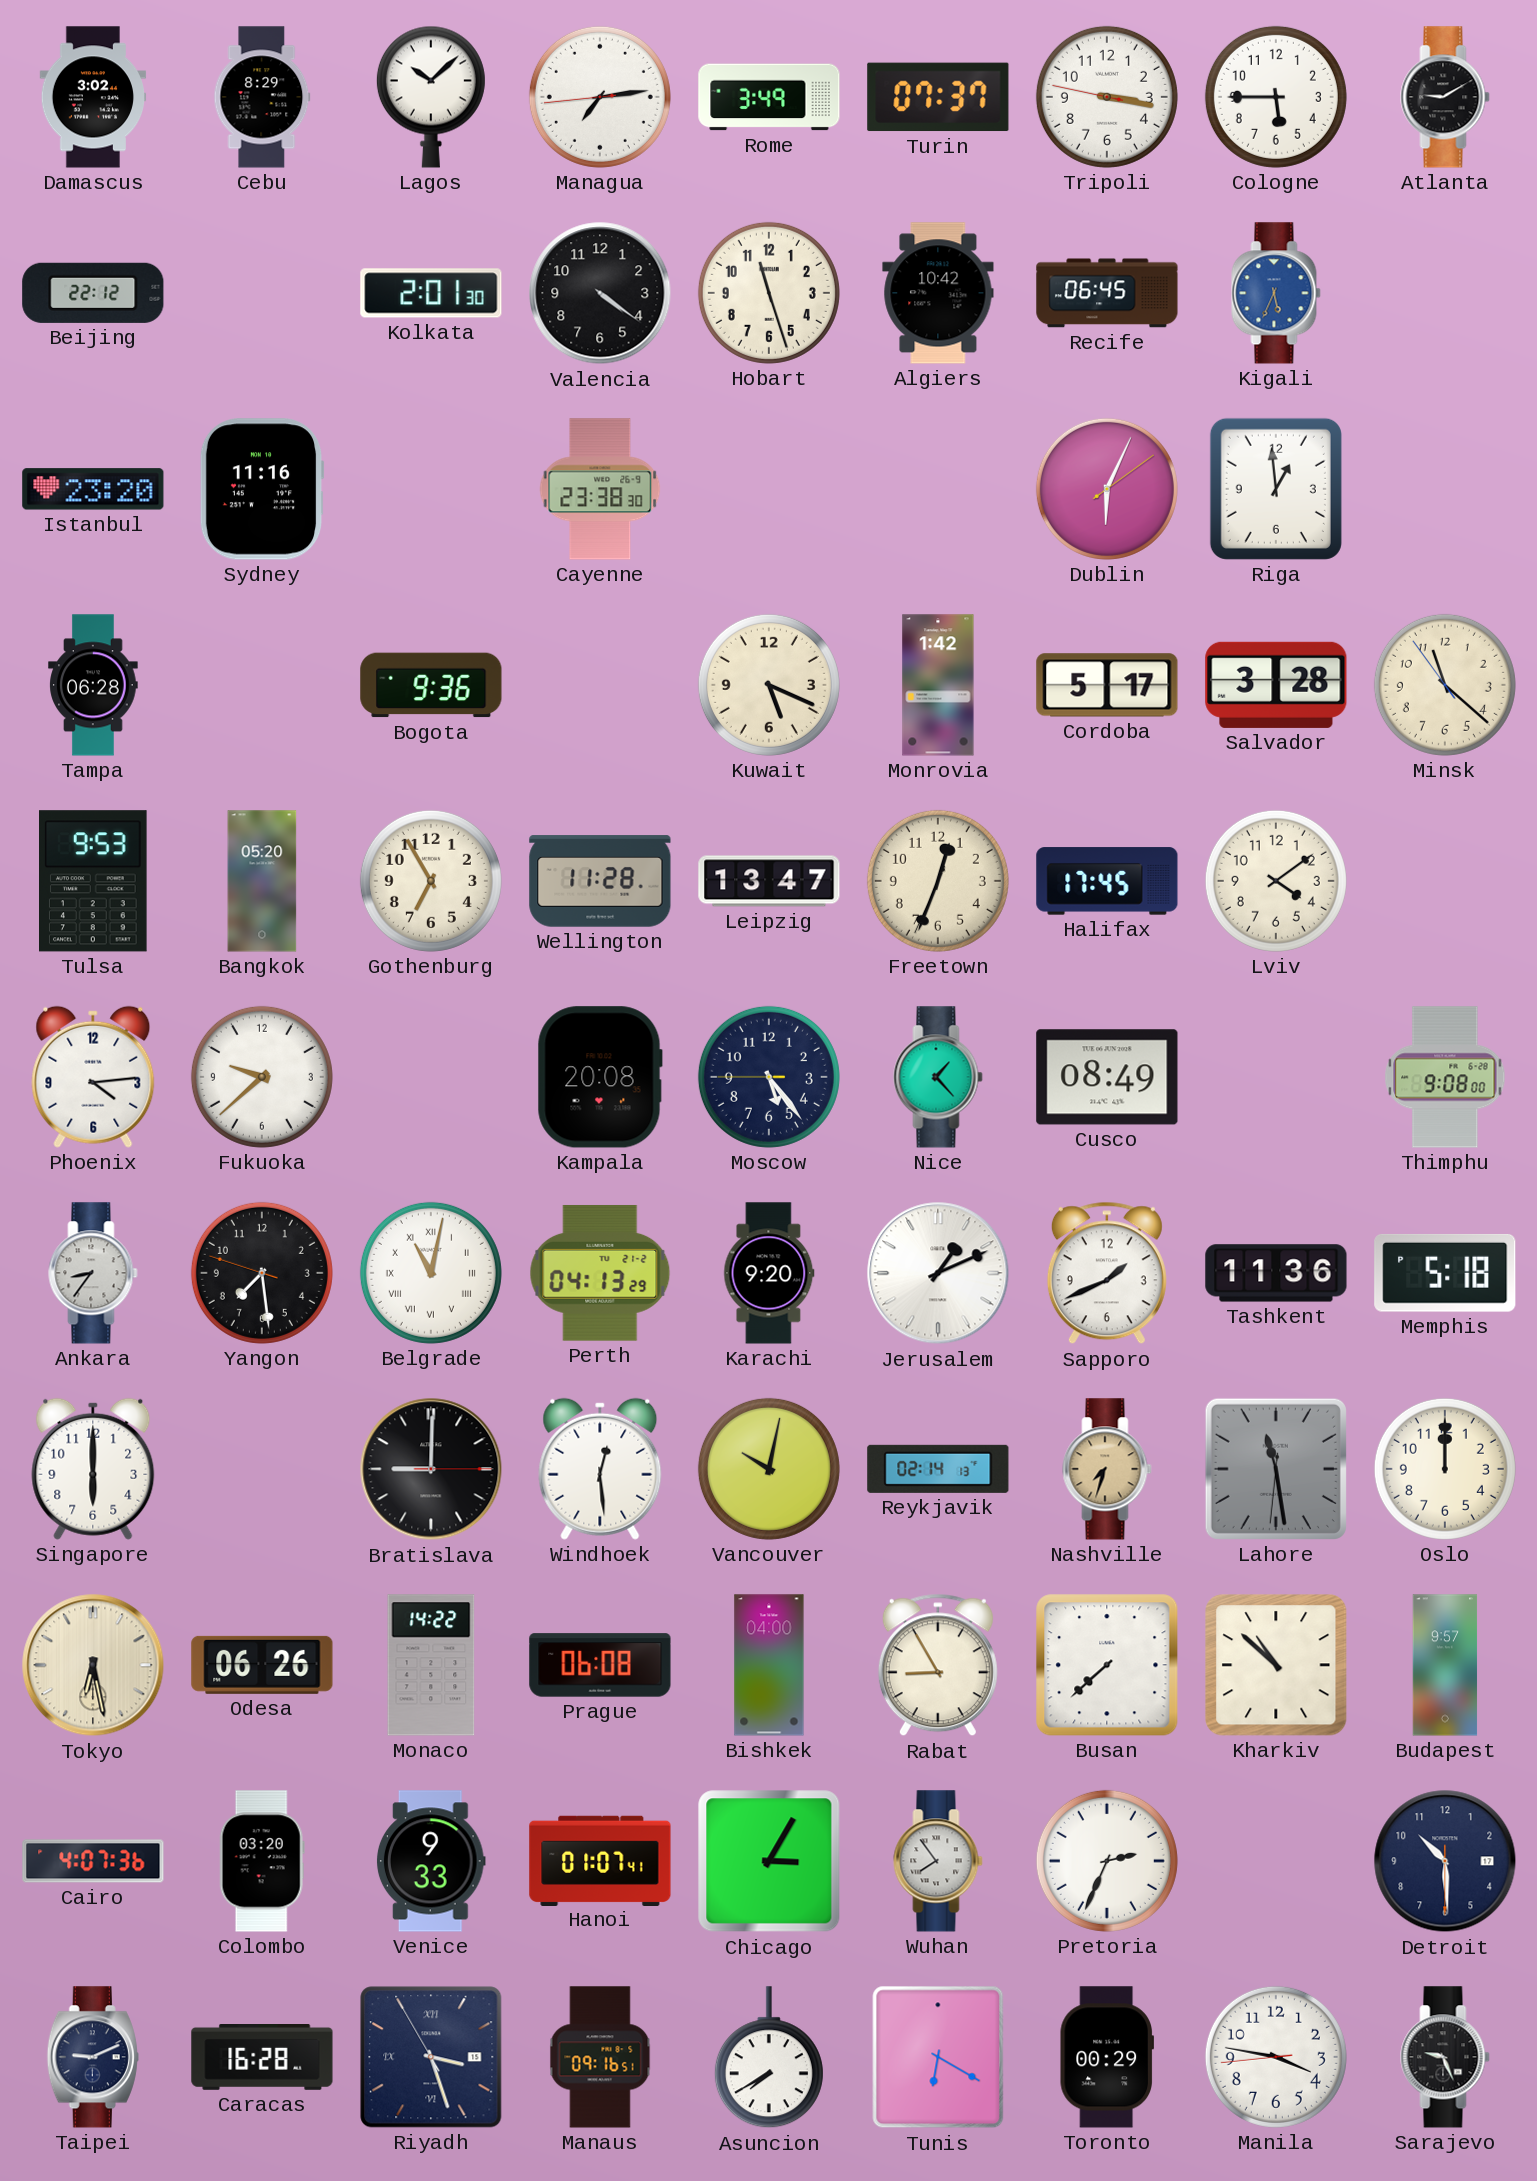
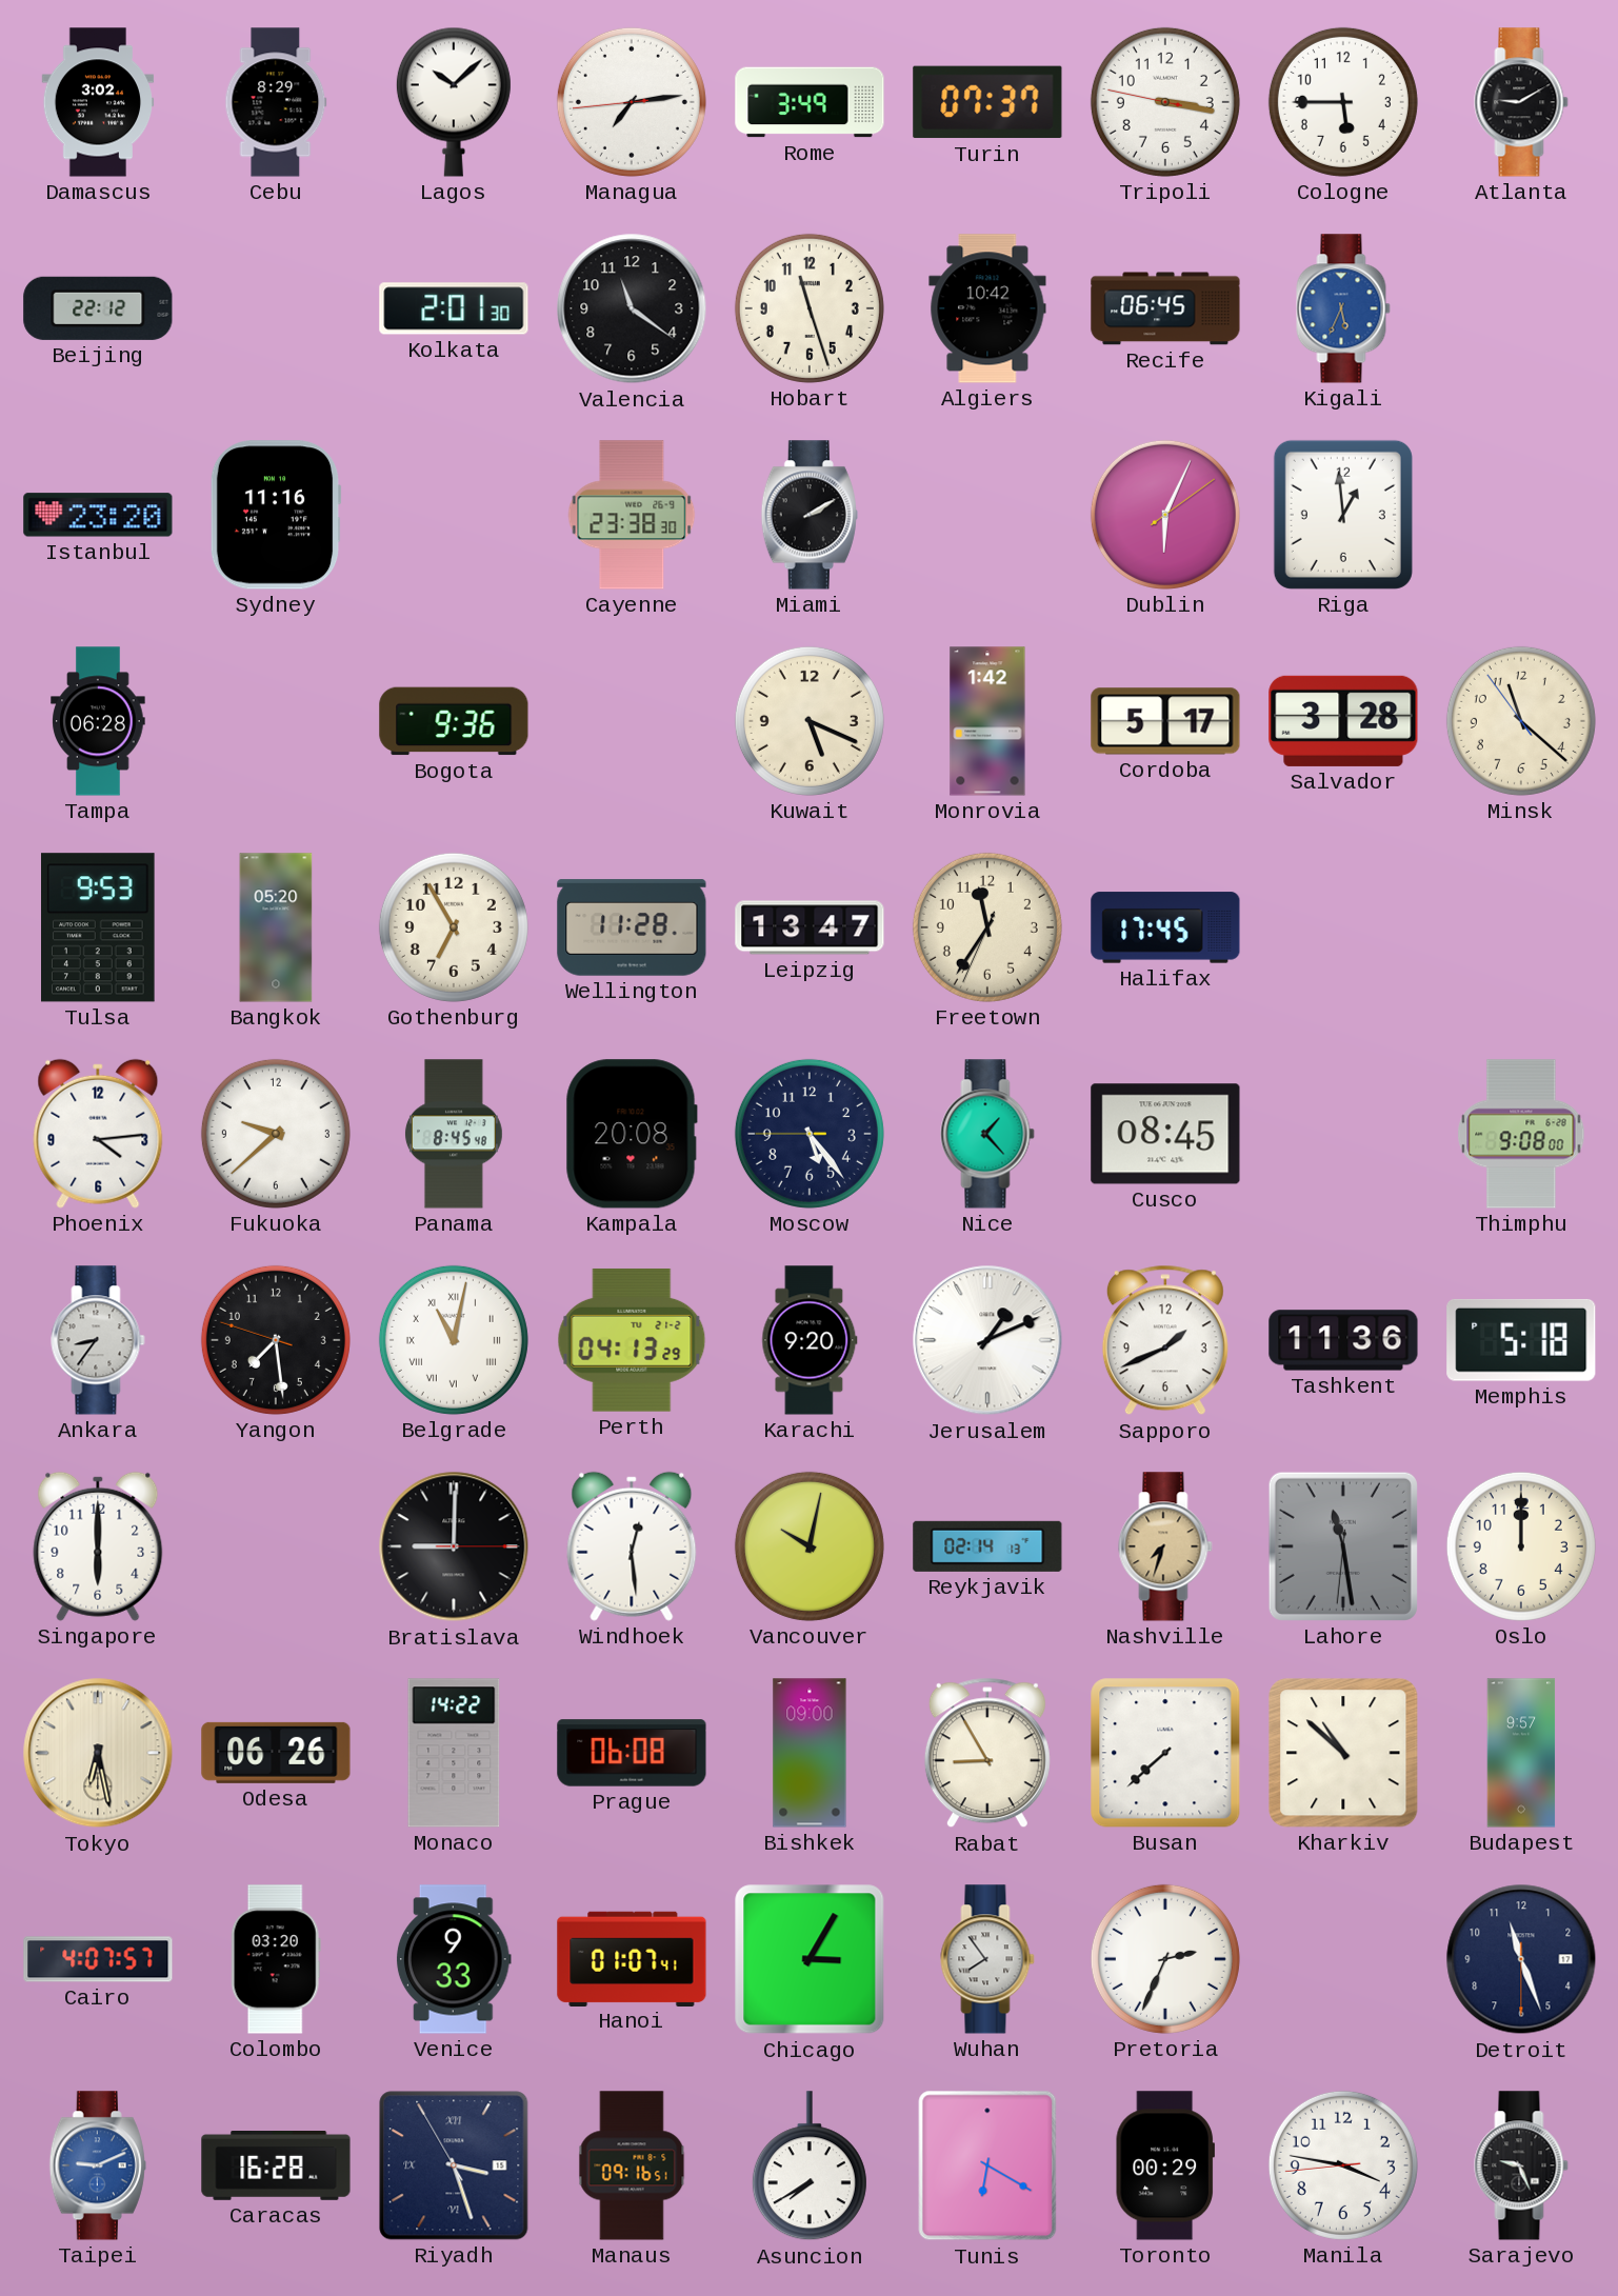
Valencia: 4:21 -> 11:21
Miami: none -> 2:10
Freetown: 12:33 -> 11:35
Lviv: 4:09 -> none
Panama: none -> 8:45
Cusco: 08:49 -> 08:45
Bishkek: 04:00 -> 09:00
Cairo: 4:07:36 -> 4:07:57
Detroit: 10:29 -> 11:26
Taipei dial: navy -> blue
